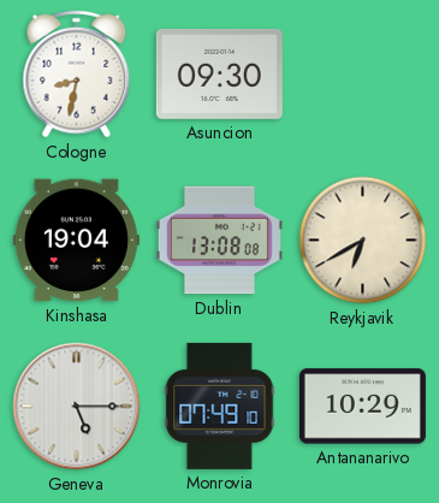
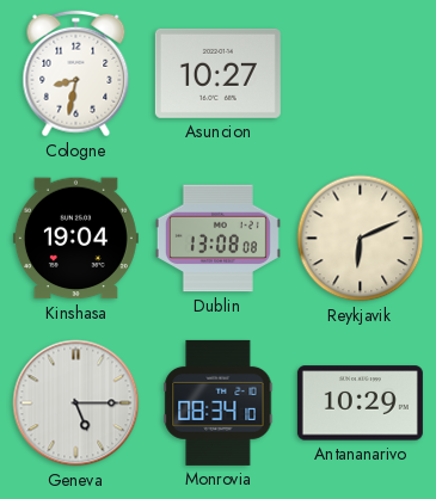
Asuncion: 09:30 -> 10:27
Reykjavik: 6:40 -> 6:11
Monrovia: 07:49 -> 08:34
